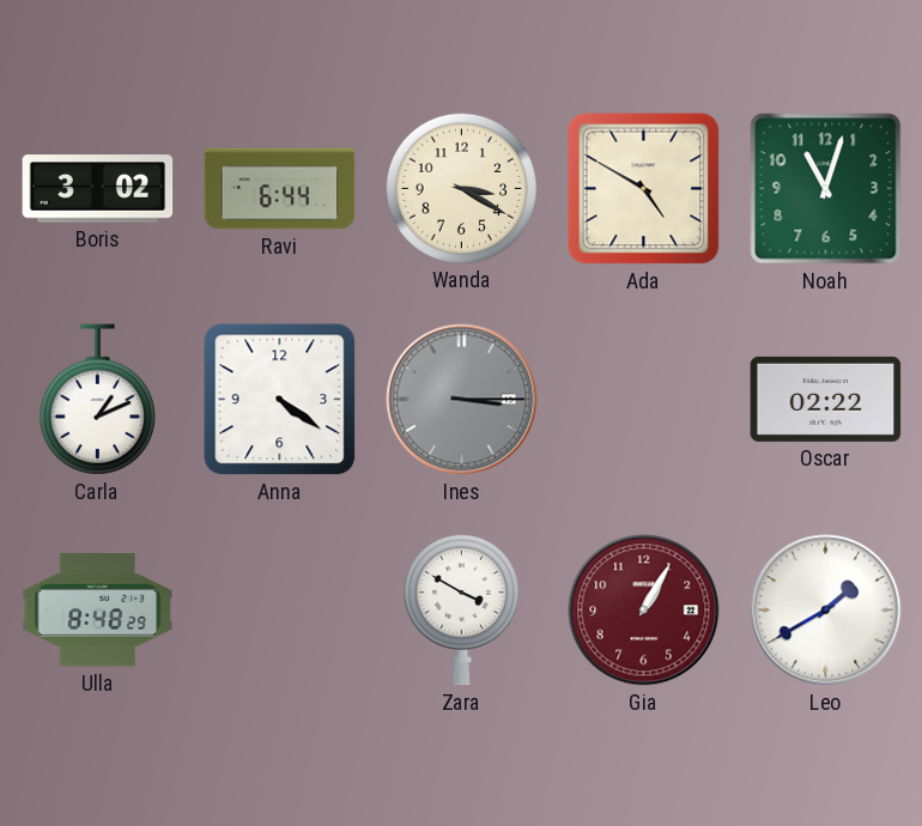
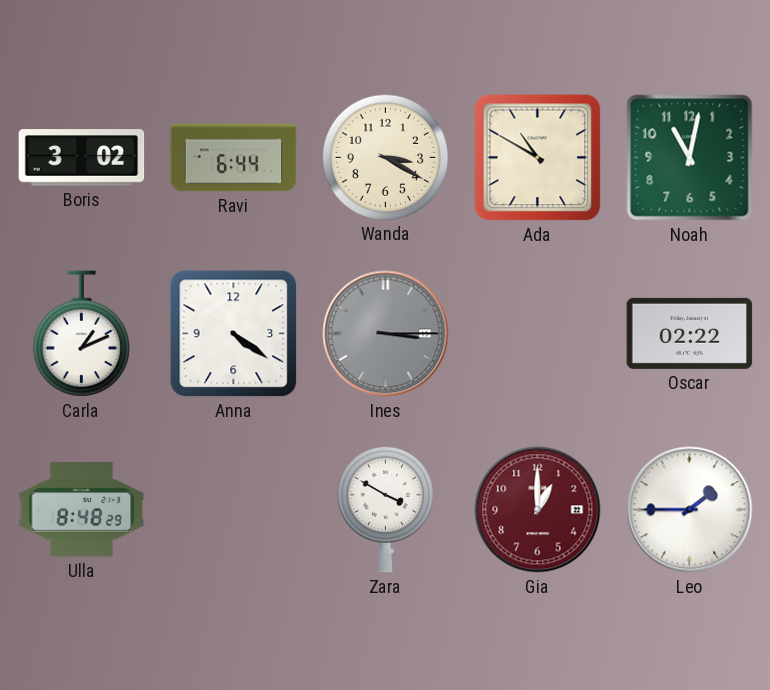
Ada: 4:50 -> 10:50
Noah: 11:03 -> 11:02
Gia: 1:05 -> 1:00
Leo: 1:40 -> 1:45
